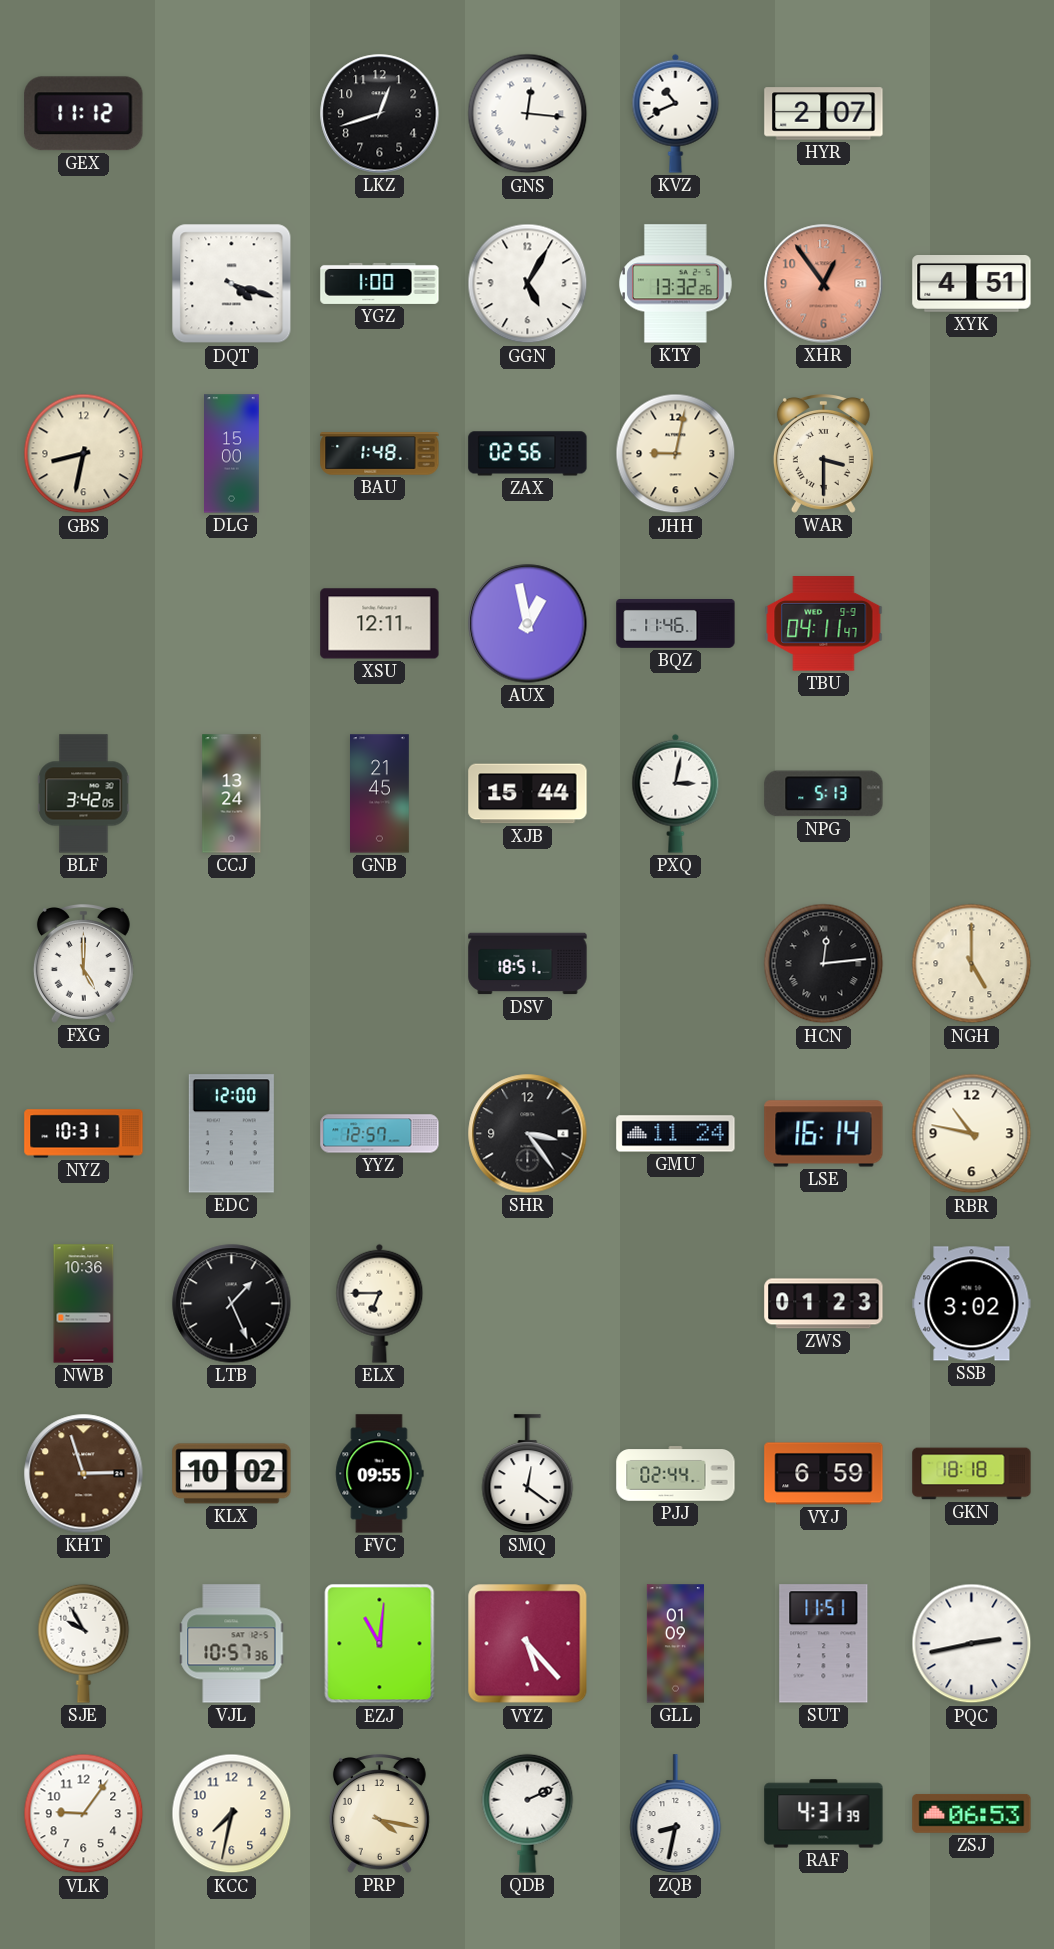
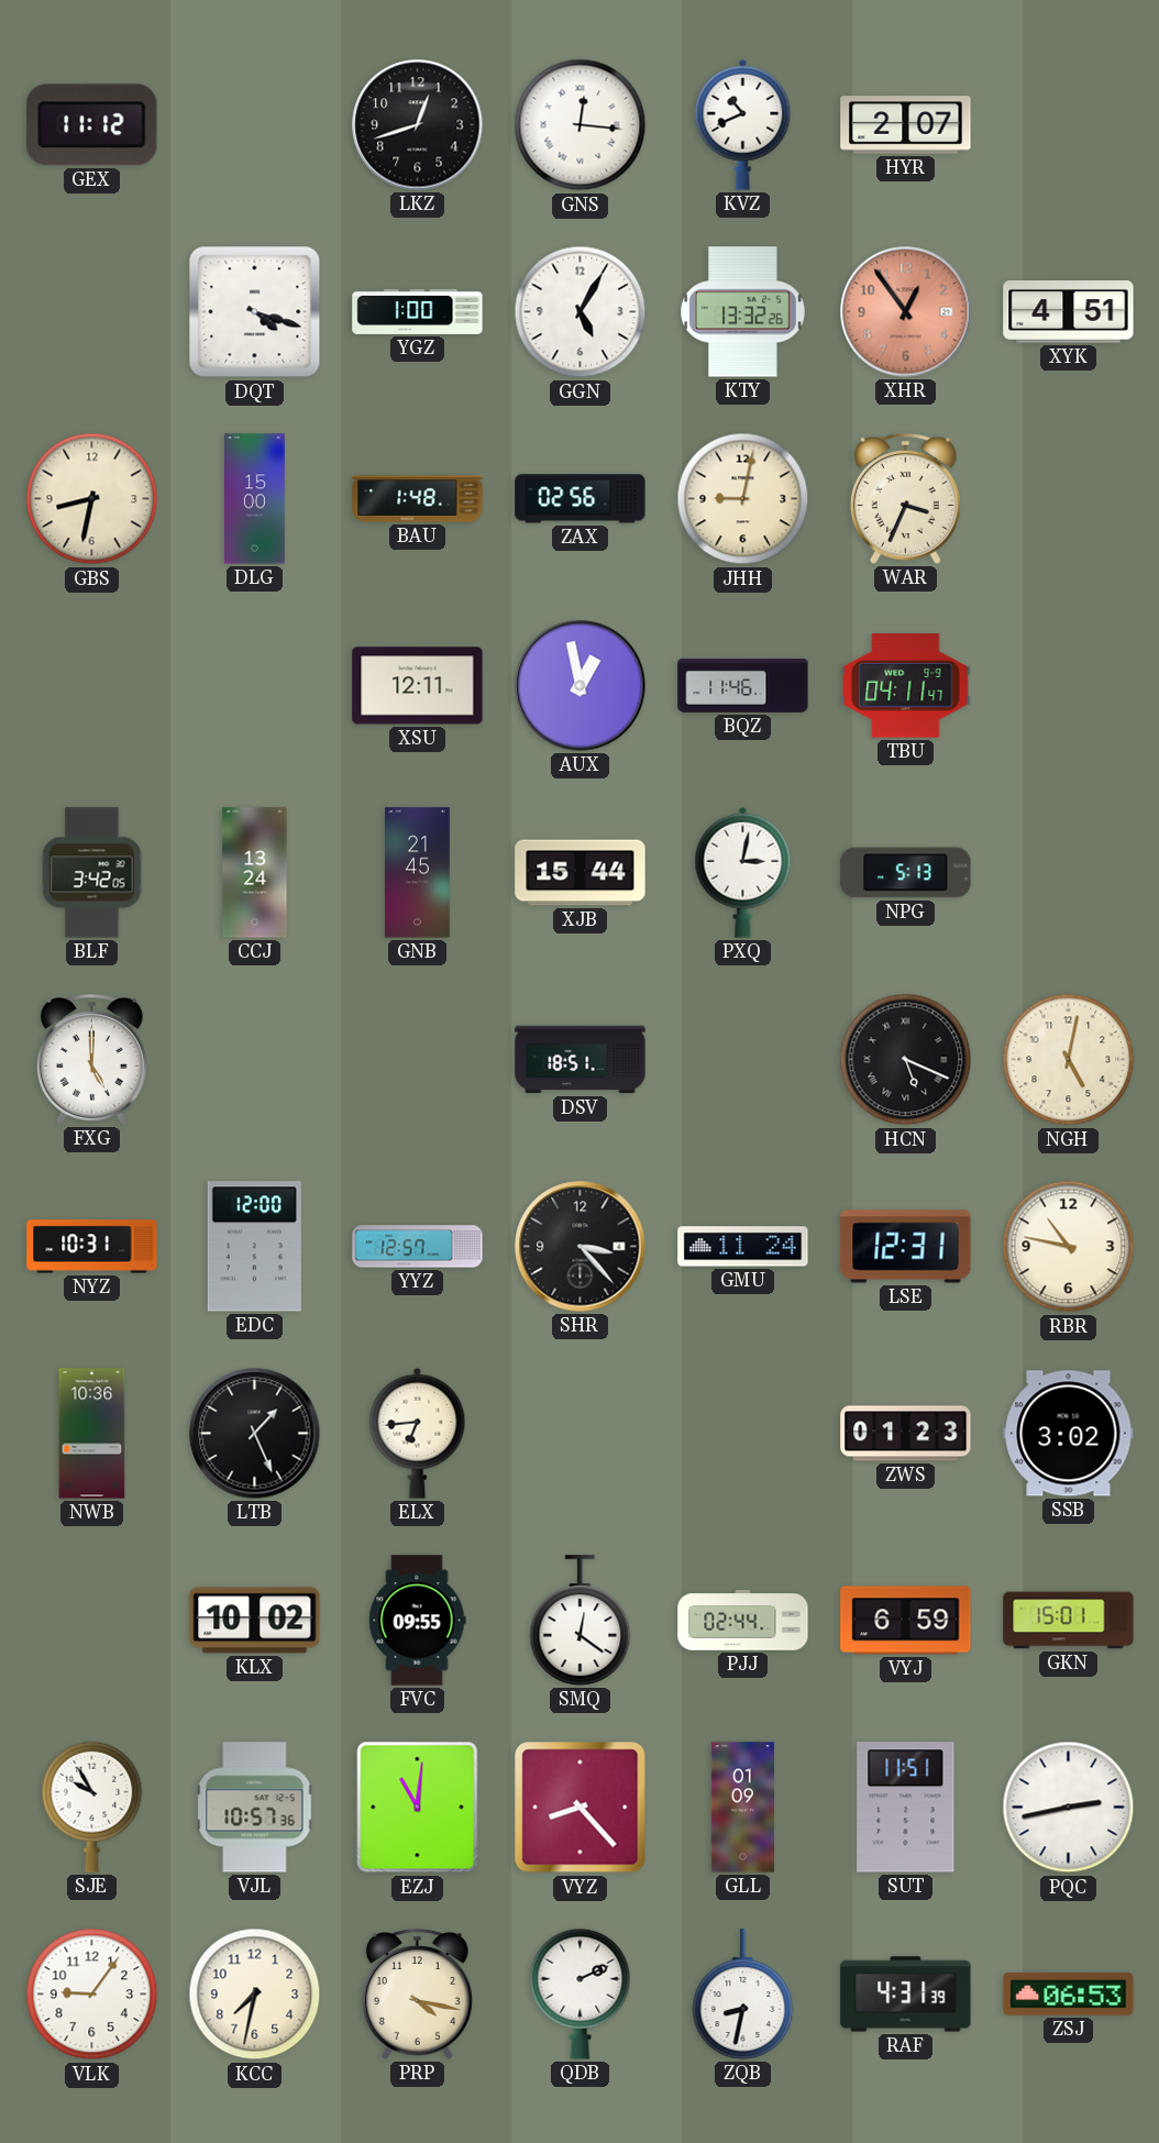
WAR: 3:30 -> 3:34
HCN: 12:14 -> 5:19
NGH: 5:00 -> 5:02
SHR: 3:24 -> 3:23
LSE: 16:14 -> 12:31
ELX: 6:45 -> 6:44
KHT: 2:57 -> none
GKN: 18:18 -> 15:01
VYZ: 5:23 -> 8:23
